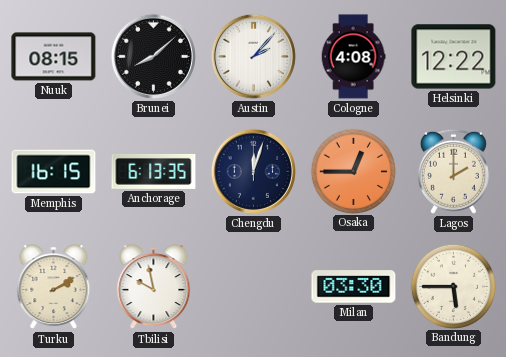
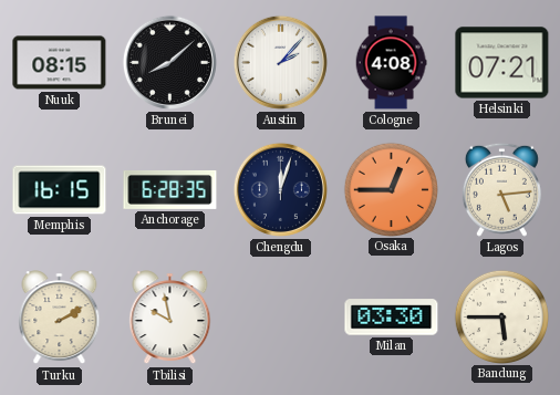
Helsinki: 12:22 -> 07:21
Anchorage: 6:13 -> 6:28
Lagos: 2:00 -> 5:14
